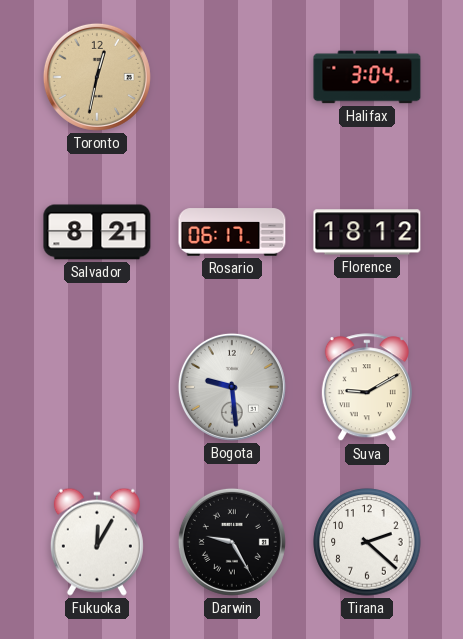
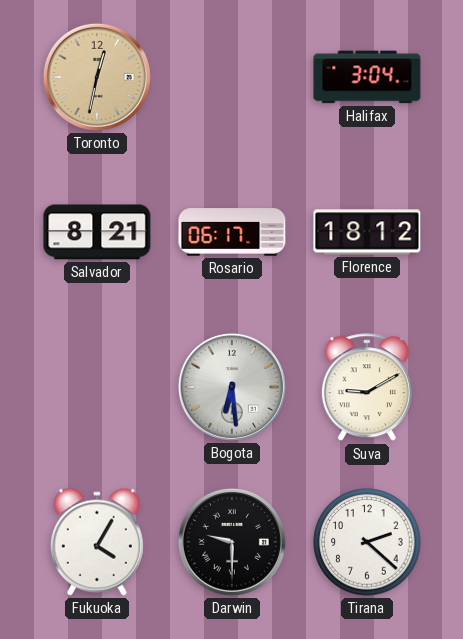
Bogota: 9:29 -> 6:29
Fukuoka: 12:05 -> 4:05
Darwin: 9:25 -> 9:30
